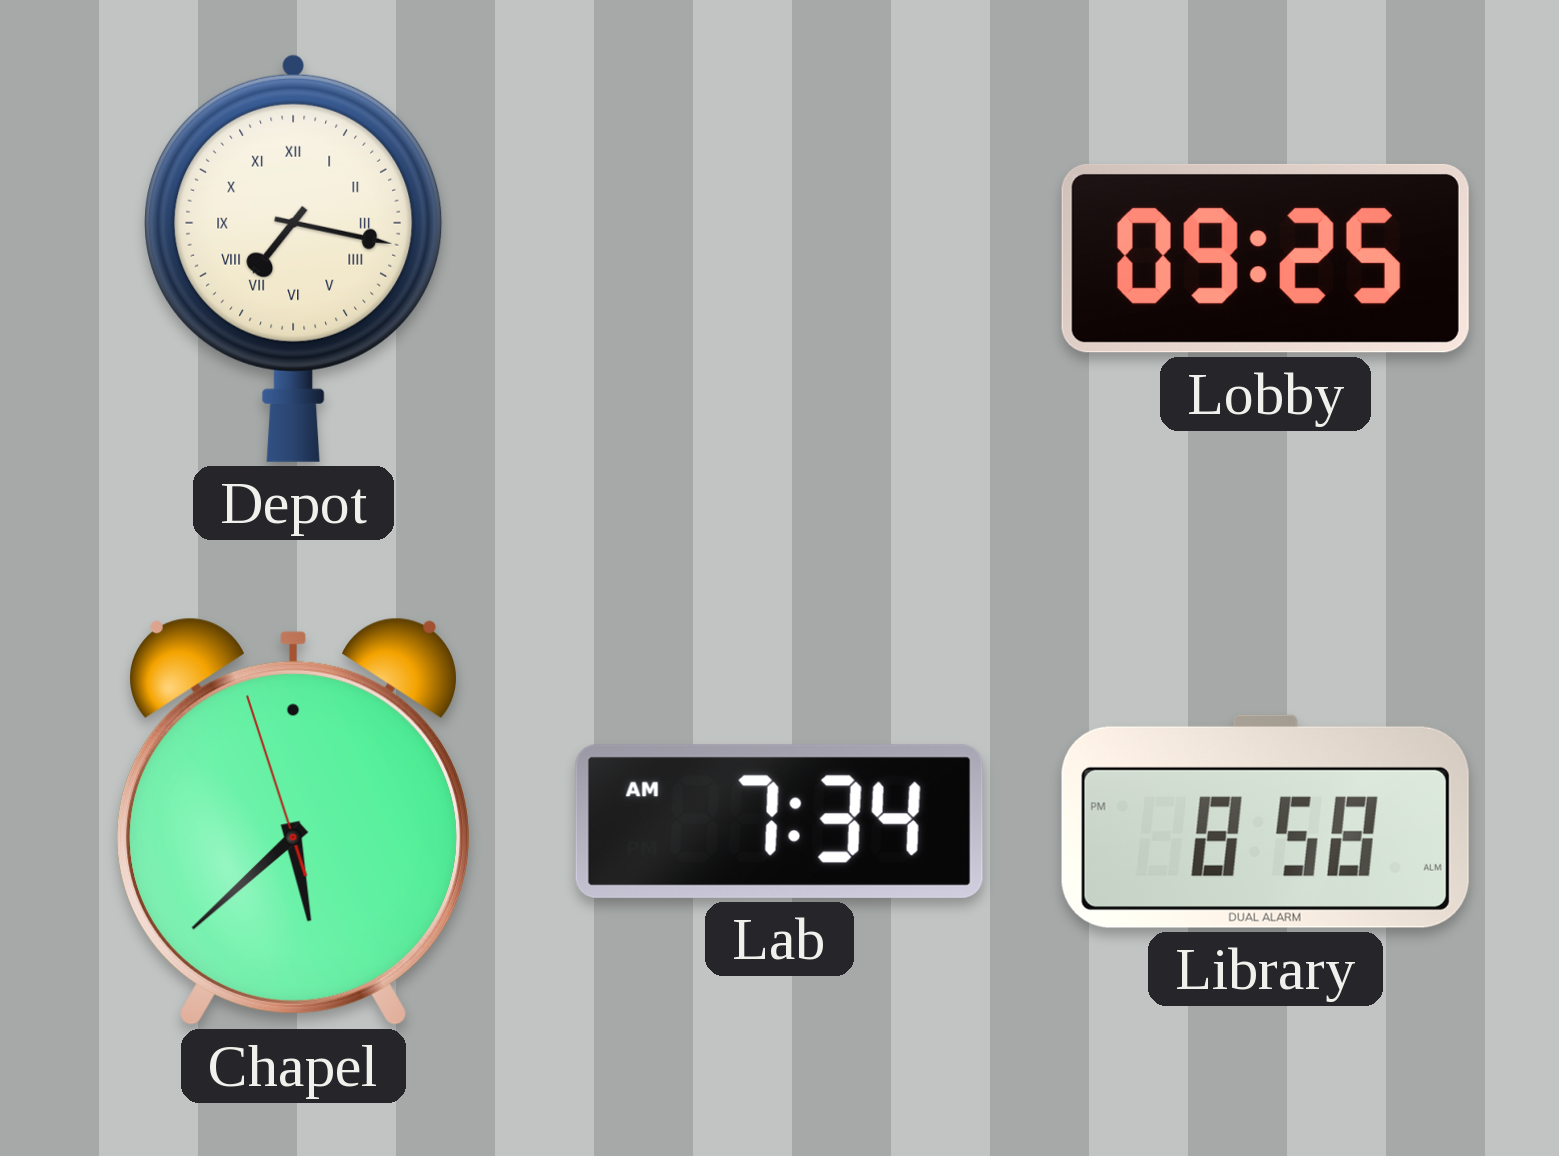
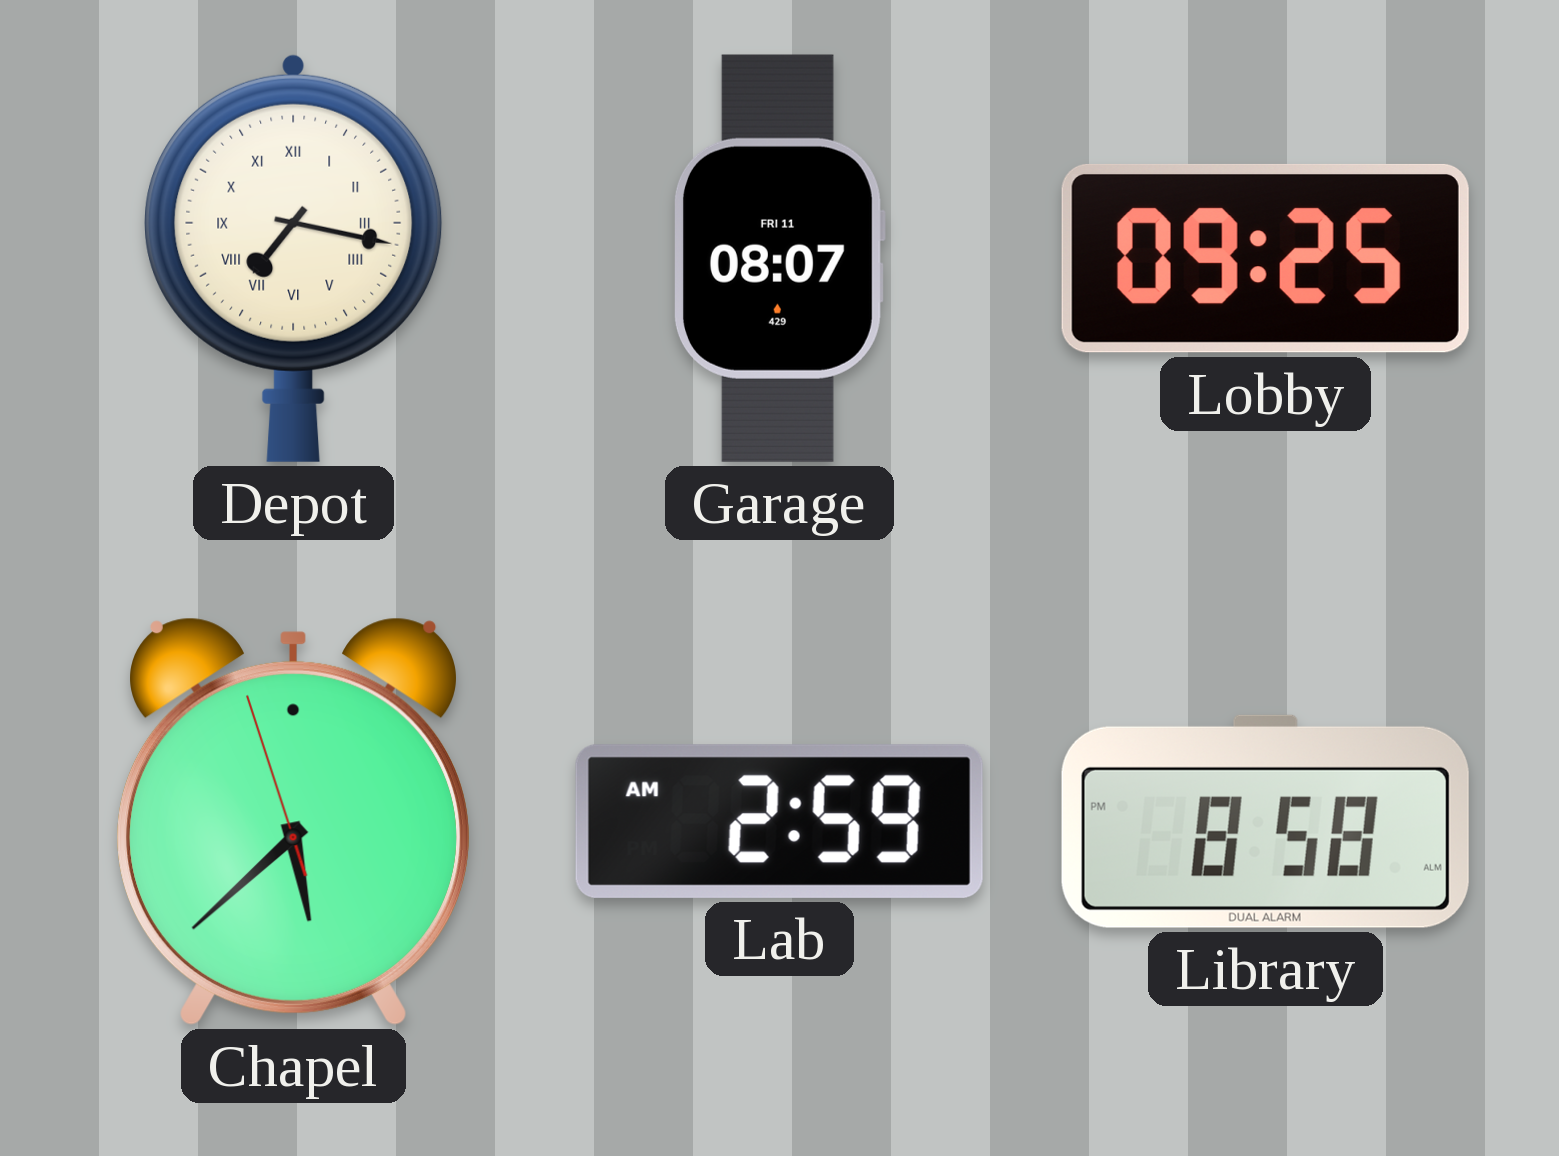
Garage: none -> 08:07
Lab: 7:34 -> 2:59
